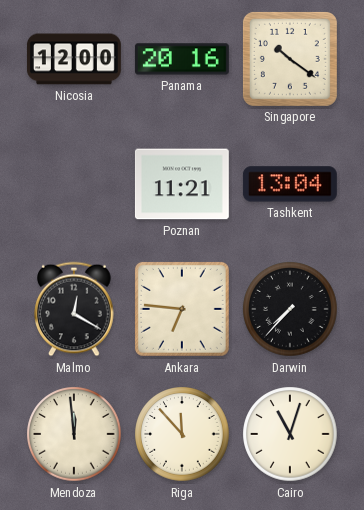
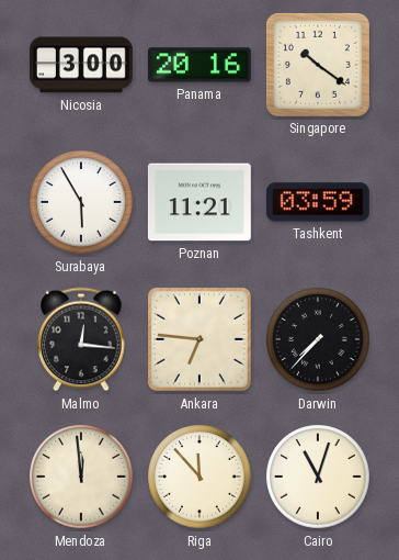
Nicosia: 12:00 -> 3:00
Surabaya: none -> 5:55
Tashkent: 13:04 -> 03:59
Malmo: 12:20 -> 12:16
